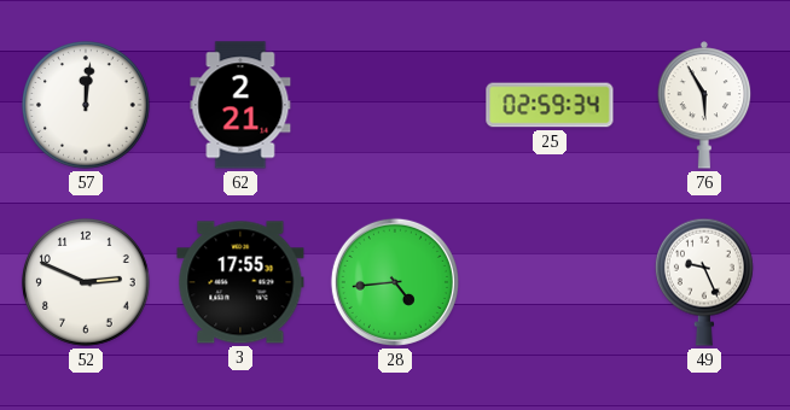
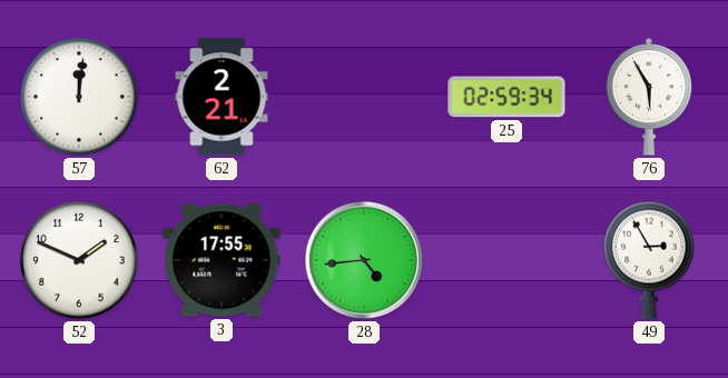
52: 2:49 -> 1:49
49: 9:26 -> 2:55
